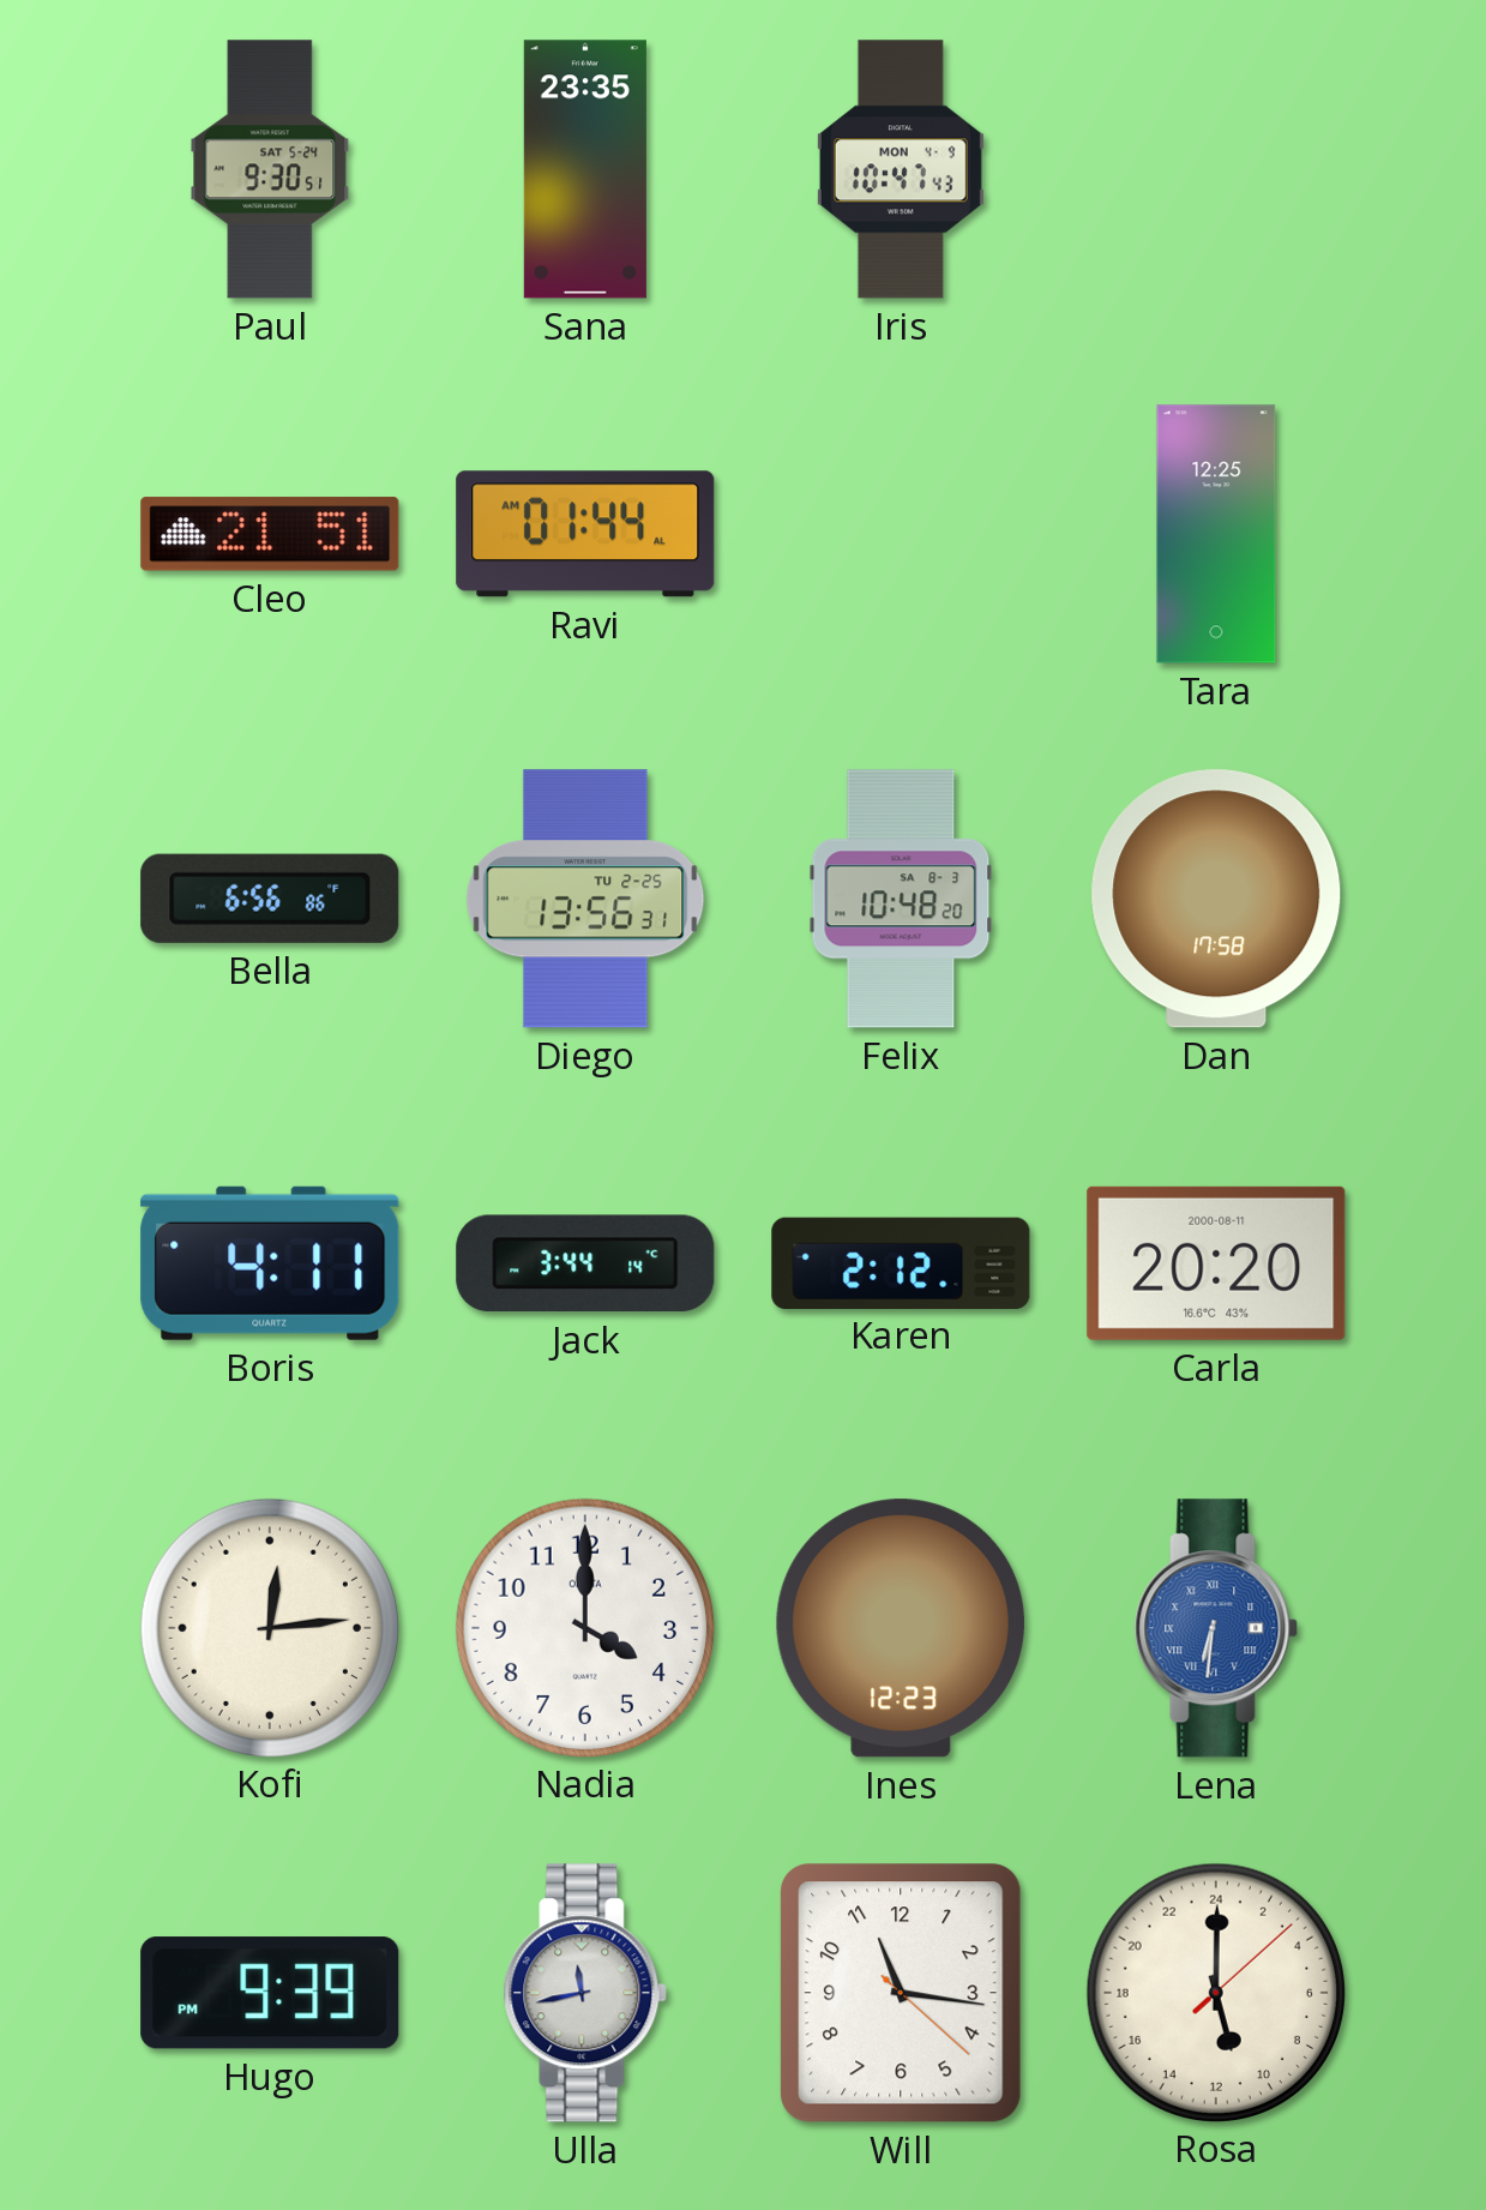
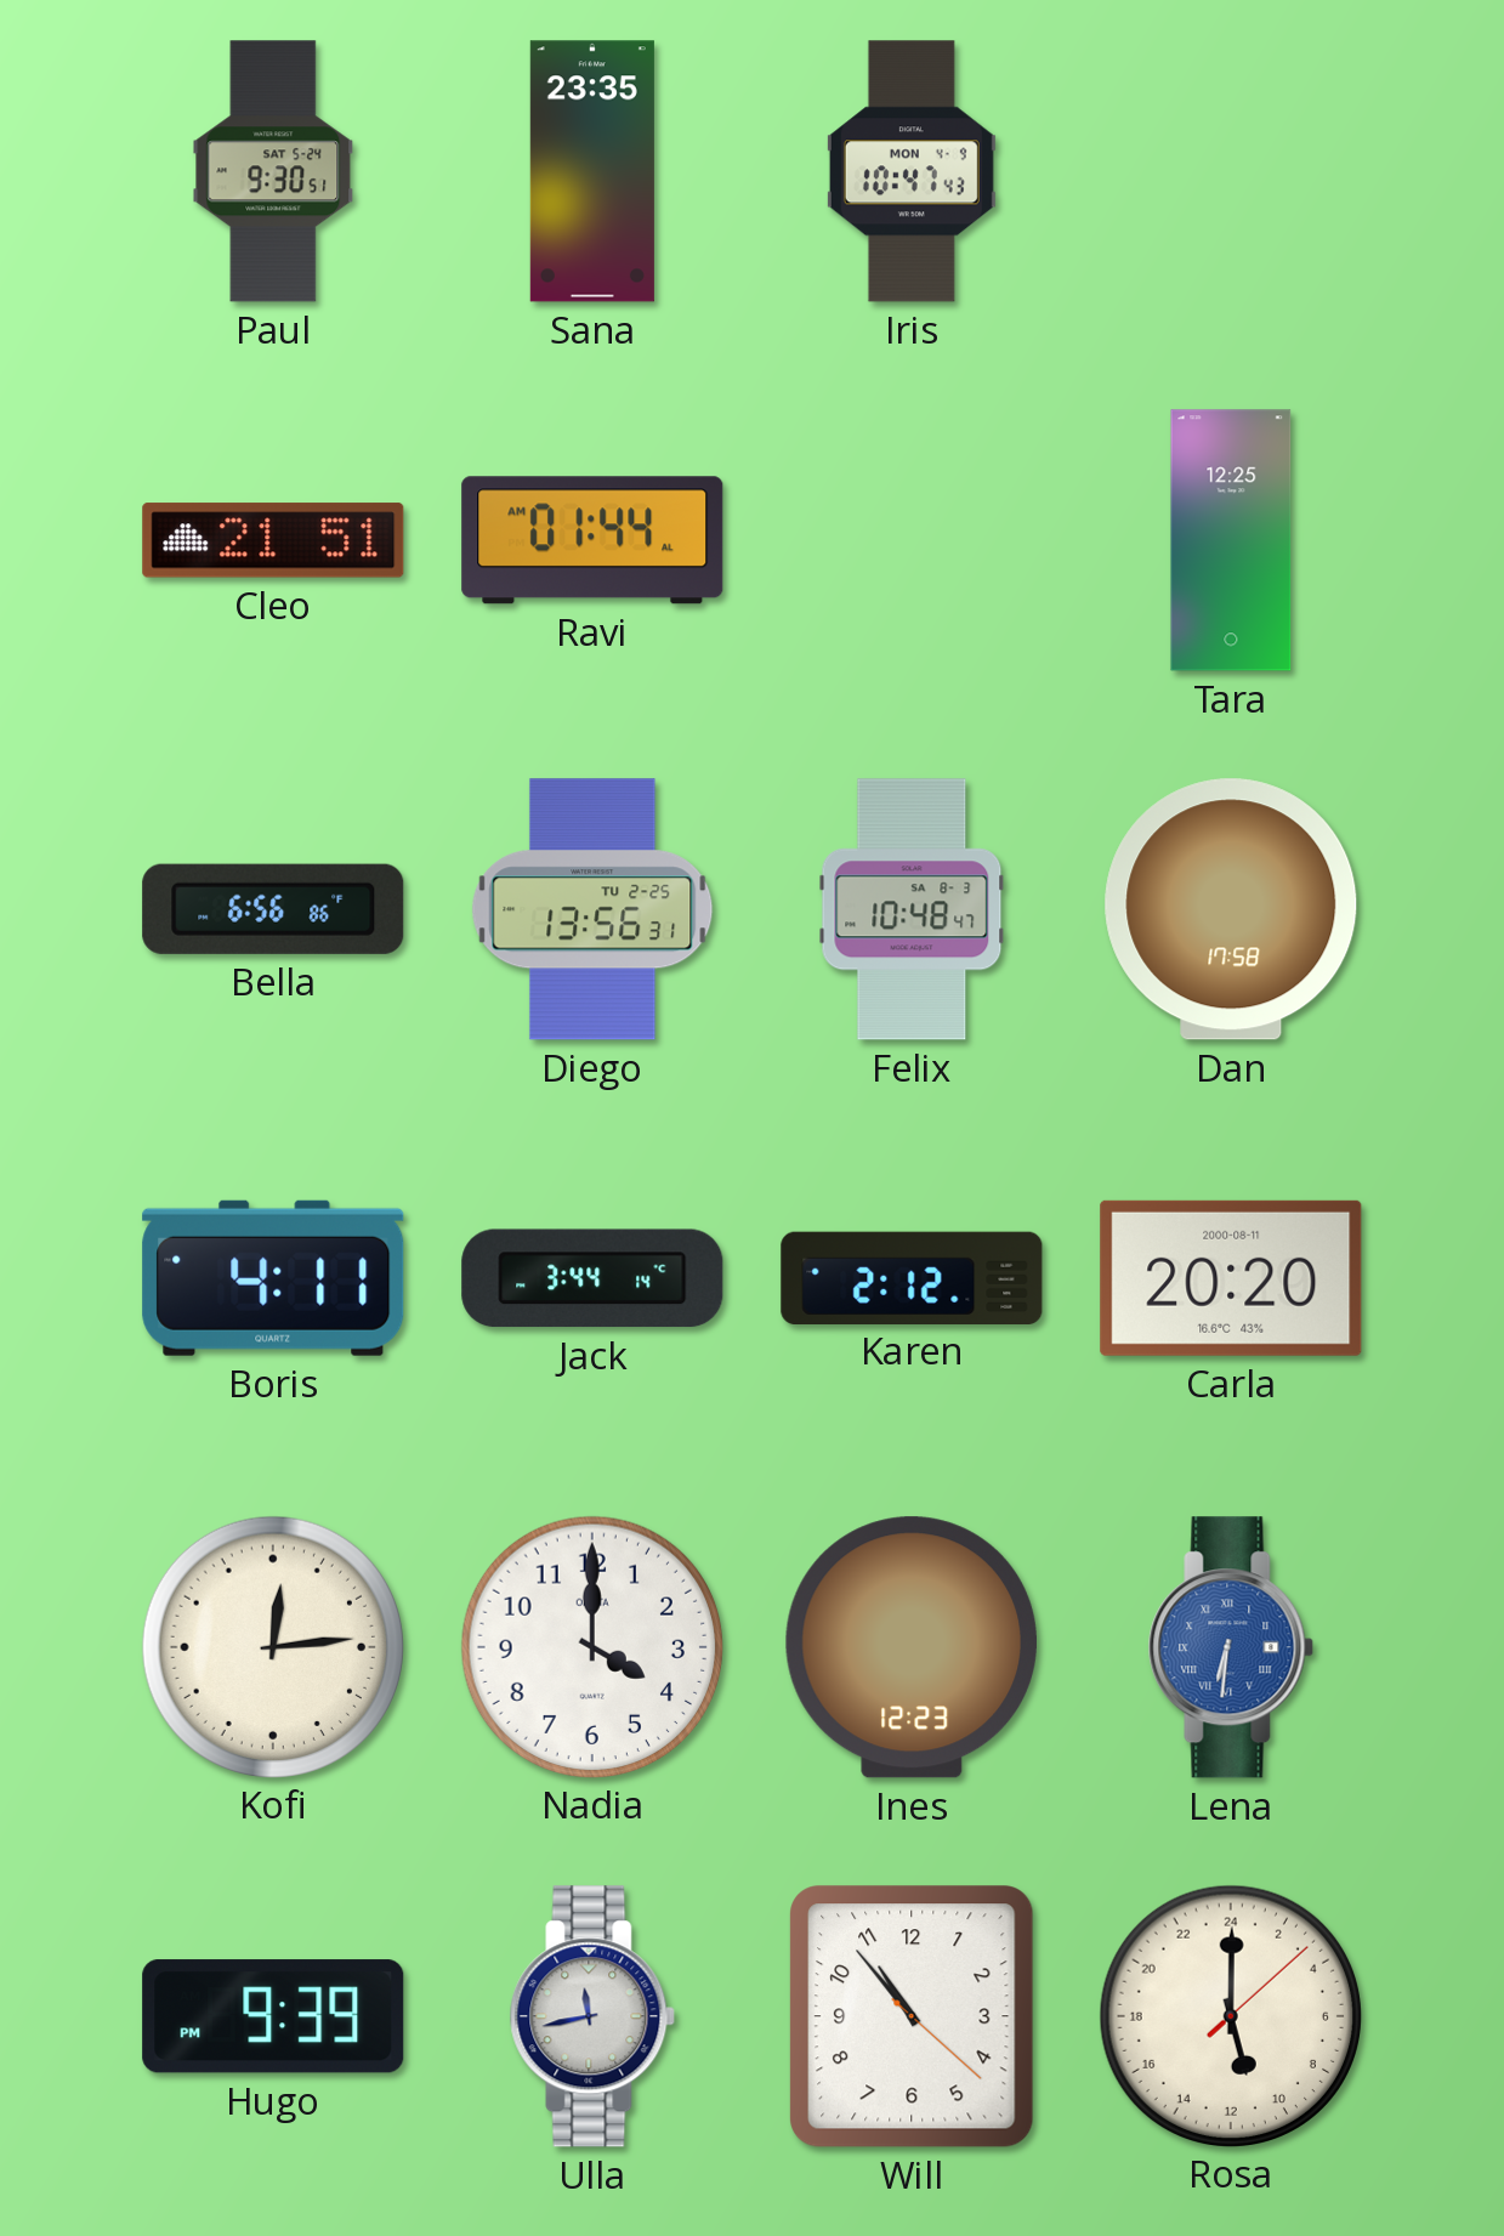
Felix: 10:48:20 -> 10:48:47
Will: 11:16 -> 10:53
